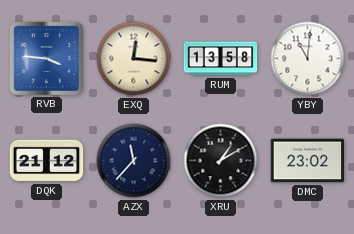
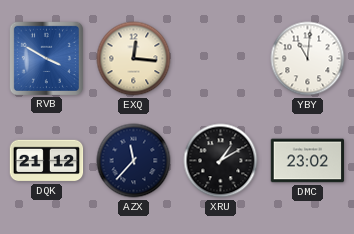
RVB: 3:46 -> 3:50
RUM: 13:58 -> none
